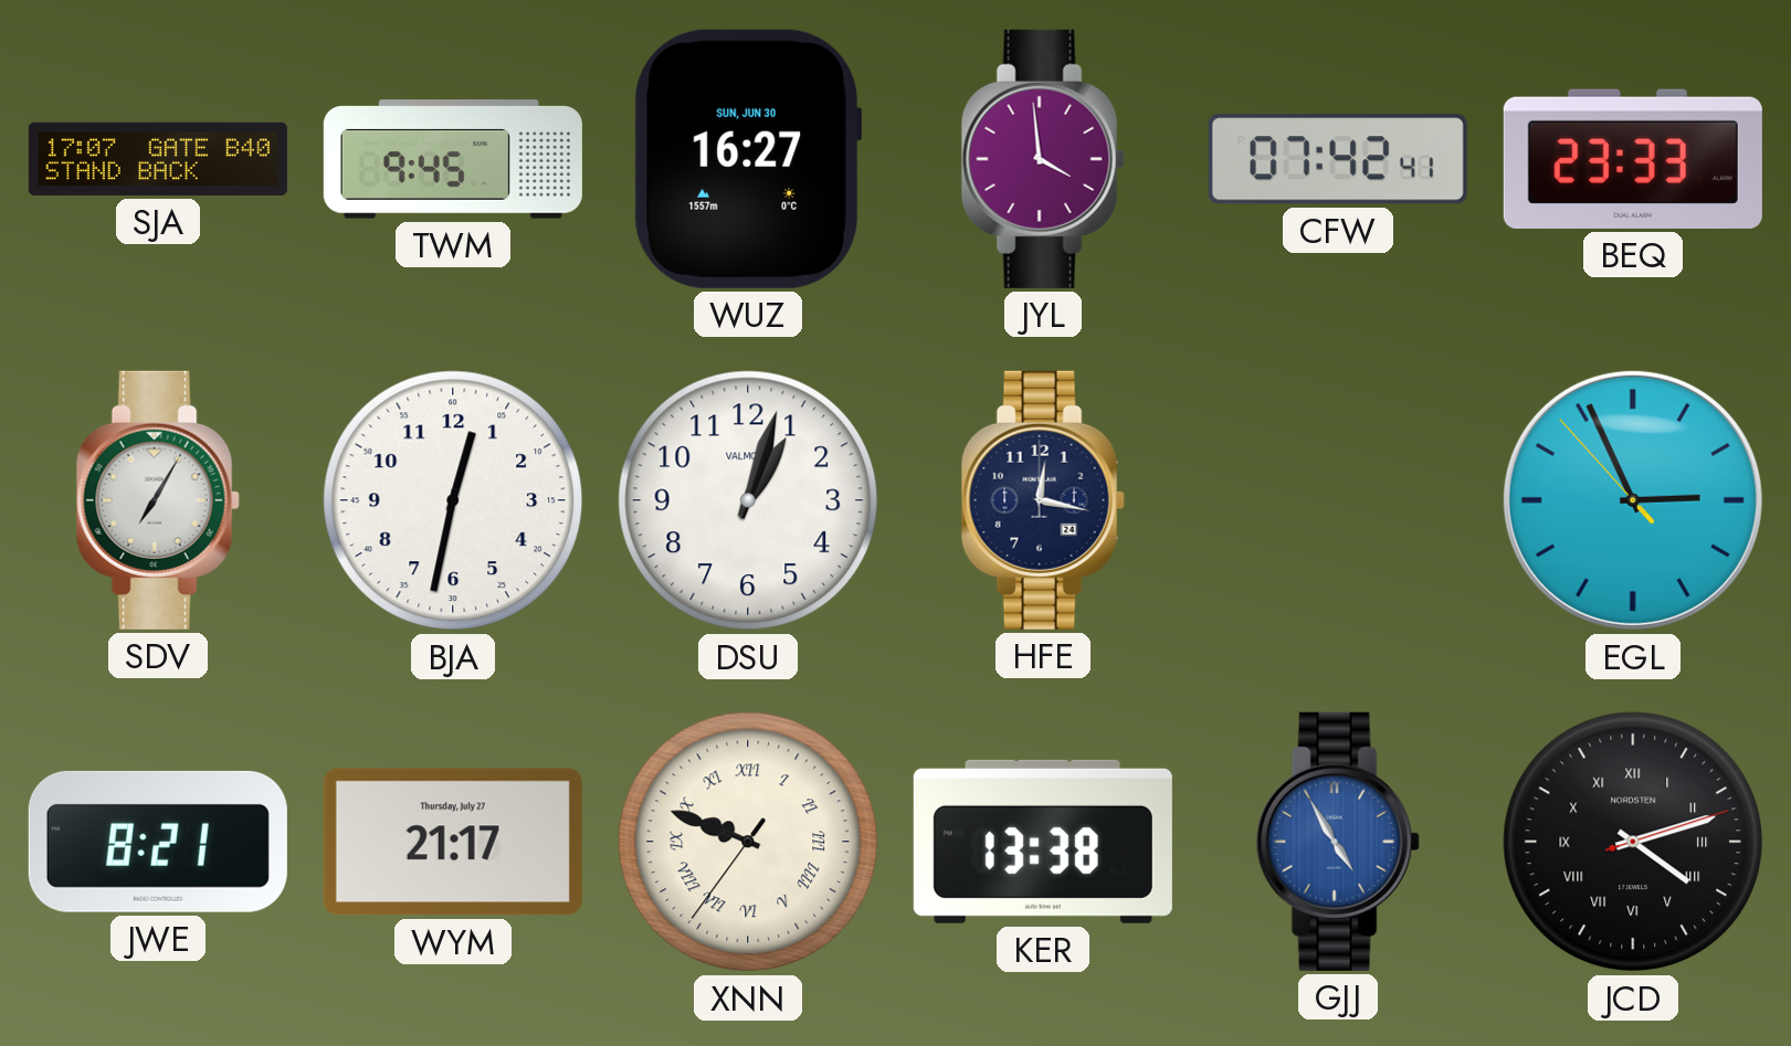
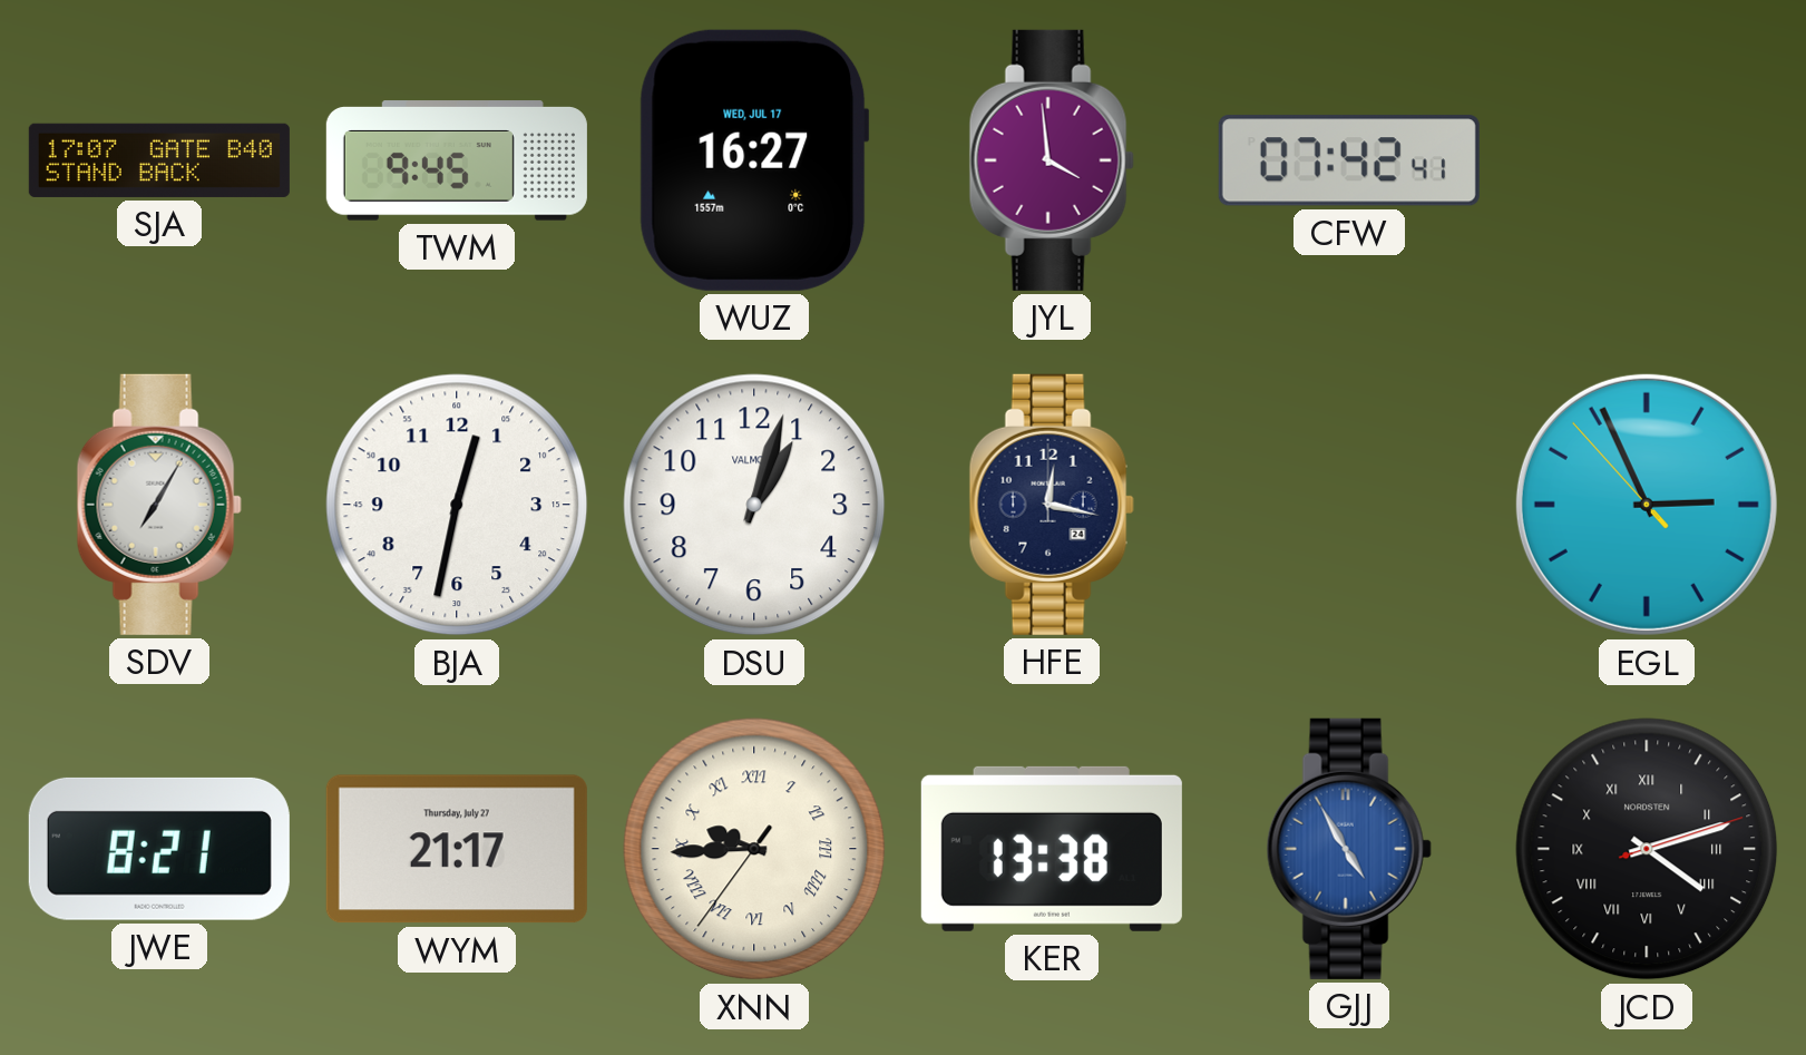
WUZ date: SUN, JUN 30 -> WED, JUL 17
BEQ: 23:33 -> none
XNN: 9:48 -> 9:44
